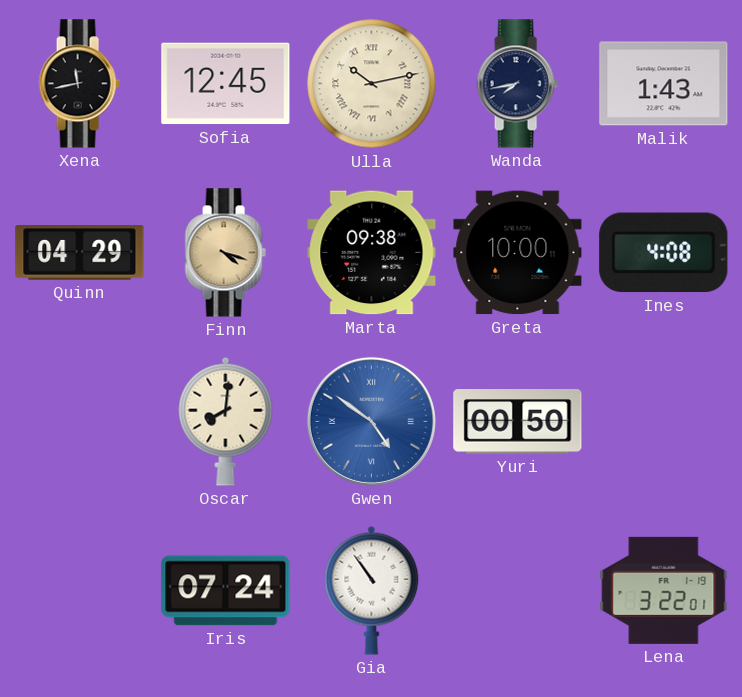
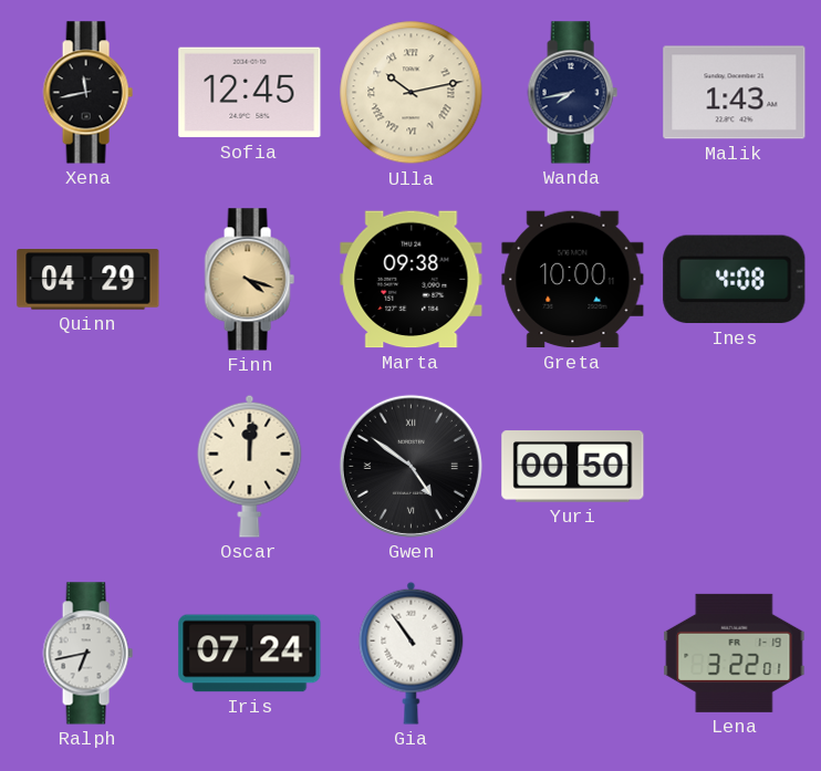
Oscar: 8:01 -> 12:01
Gwen dial: blue -> black
Ralph: none -> 6:43
